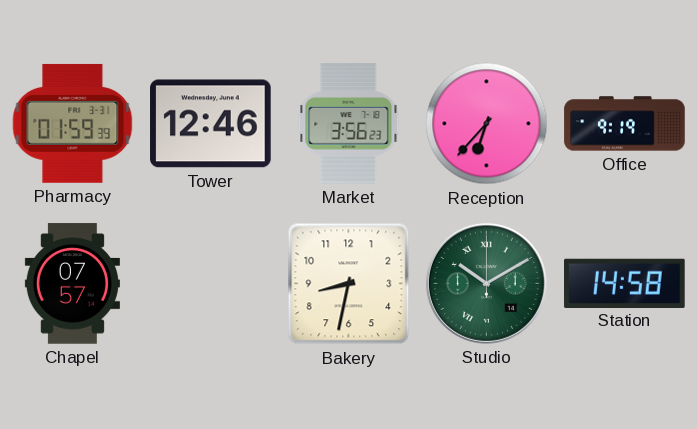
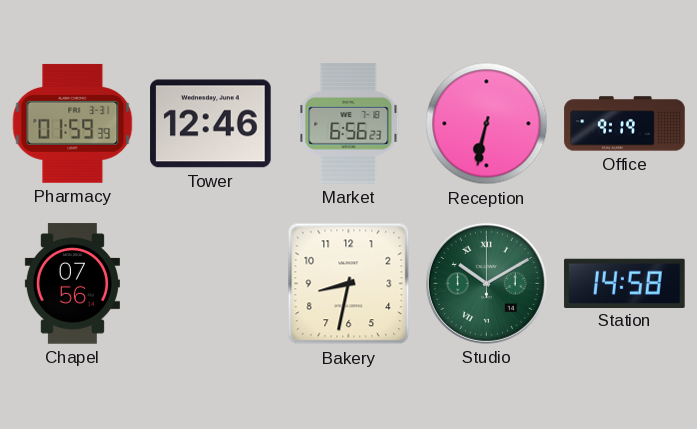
Market: 3:56 -> 6:56
Reception: 6:37 -> 6:32
Chapel: 07:57 -> 07:56
